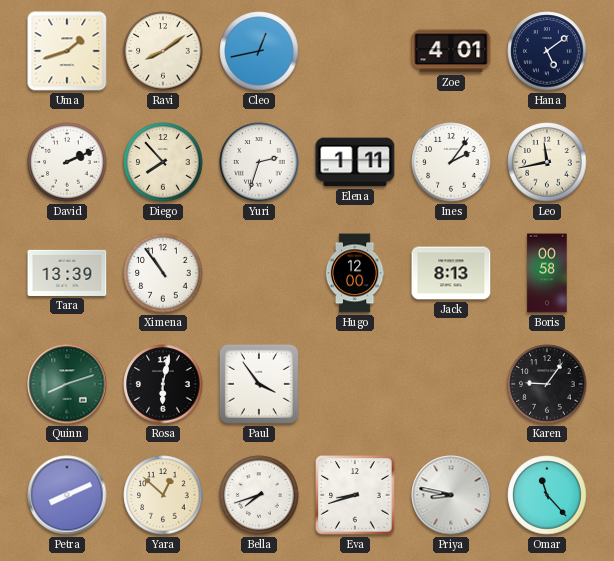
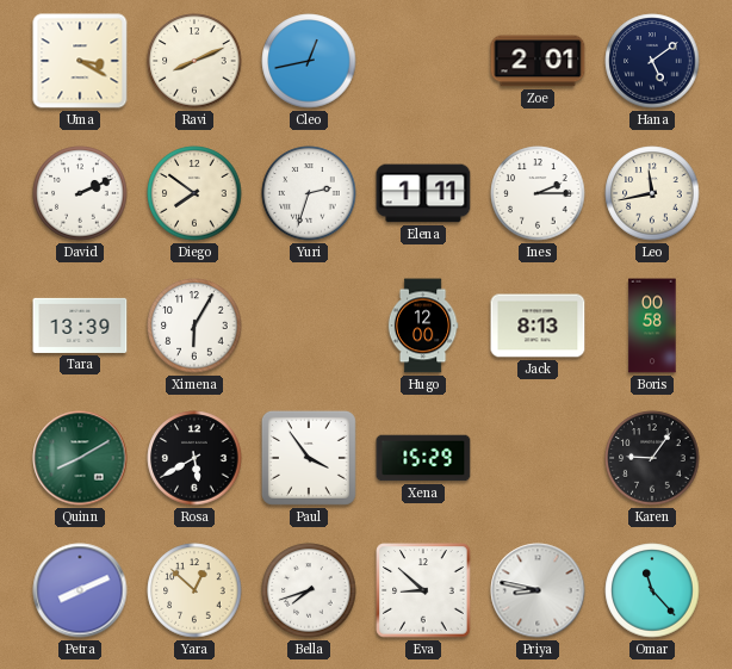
Uma: 1:42 -> 3:20
Ravi: 8:09 -> 8:11
Zoe: 4:01 -> 2:01
Diego: 7:53 -> 7:51
Ines: 2:06 -> 2:15
Ximena: 10:54 -> 6:05
Quinn: 8:12 -> 8:10
Rosa: 6:02 -> 5:40
Xena: none -> 15:29
Eva: 8:42 -> 8:52
